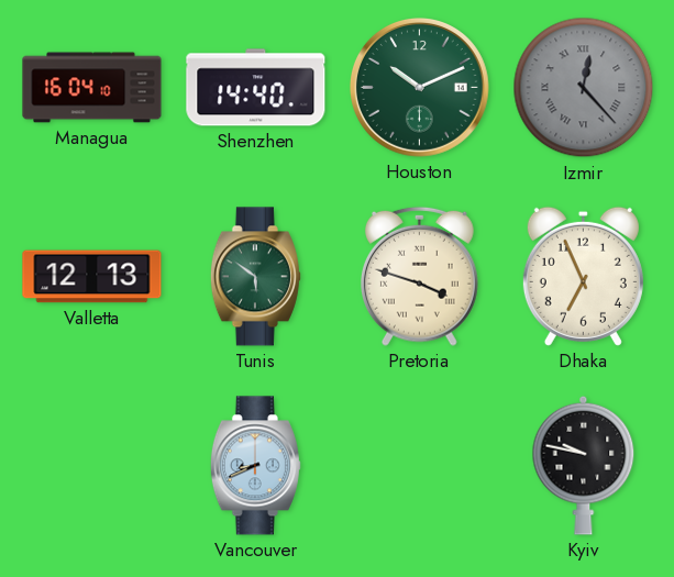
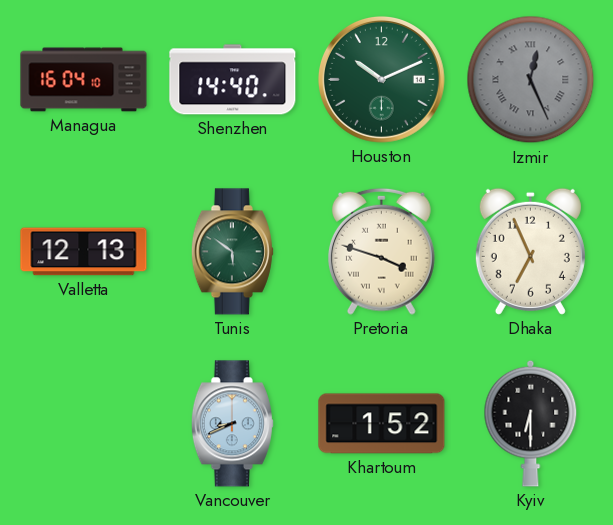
Izmir: 12:23 -> 12:26
Khartoum: none -> 1:52
Kyiv: 9:47 -> 6:30
